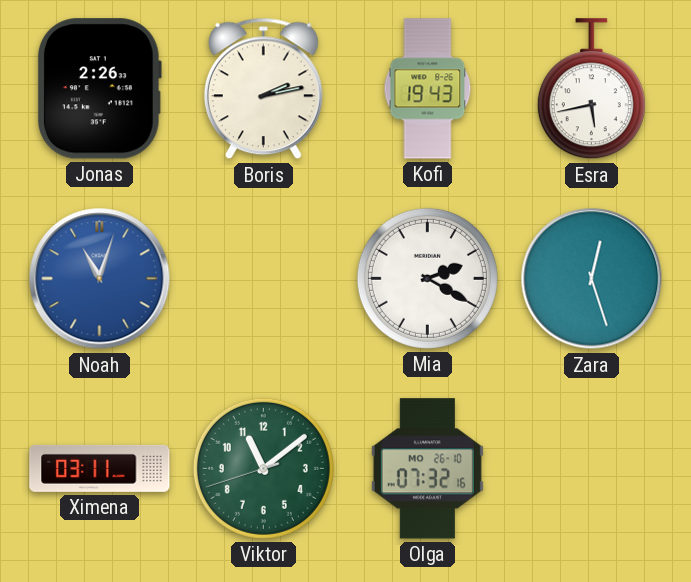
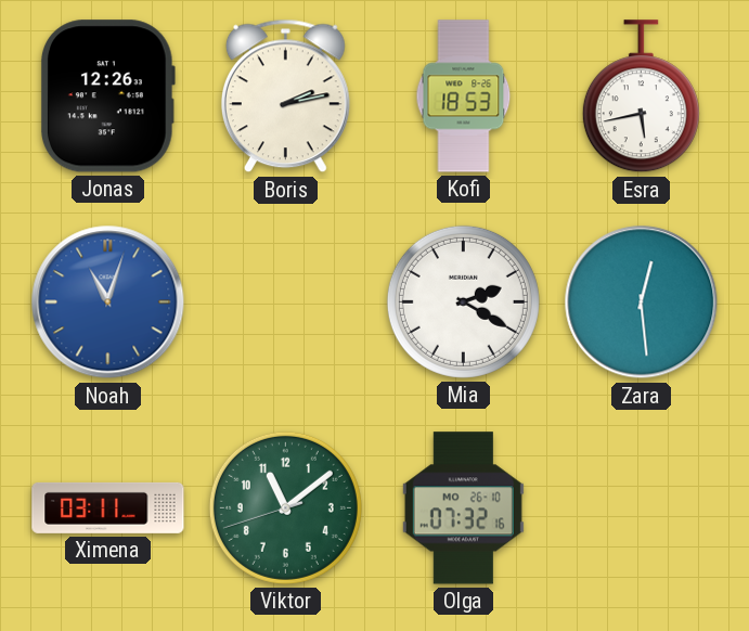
Jonas: 2:26 -> 12:26
Kofi: 19:43 -> 18:53
Zara: 12:27 -> 12:29
